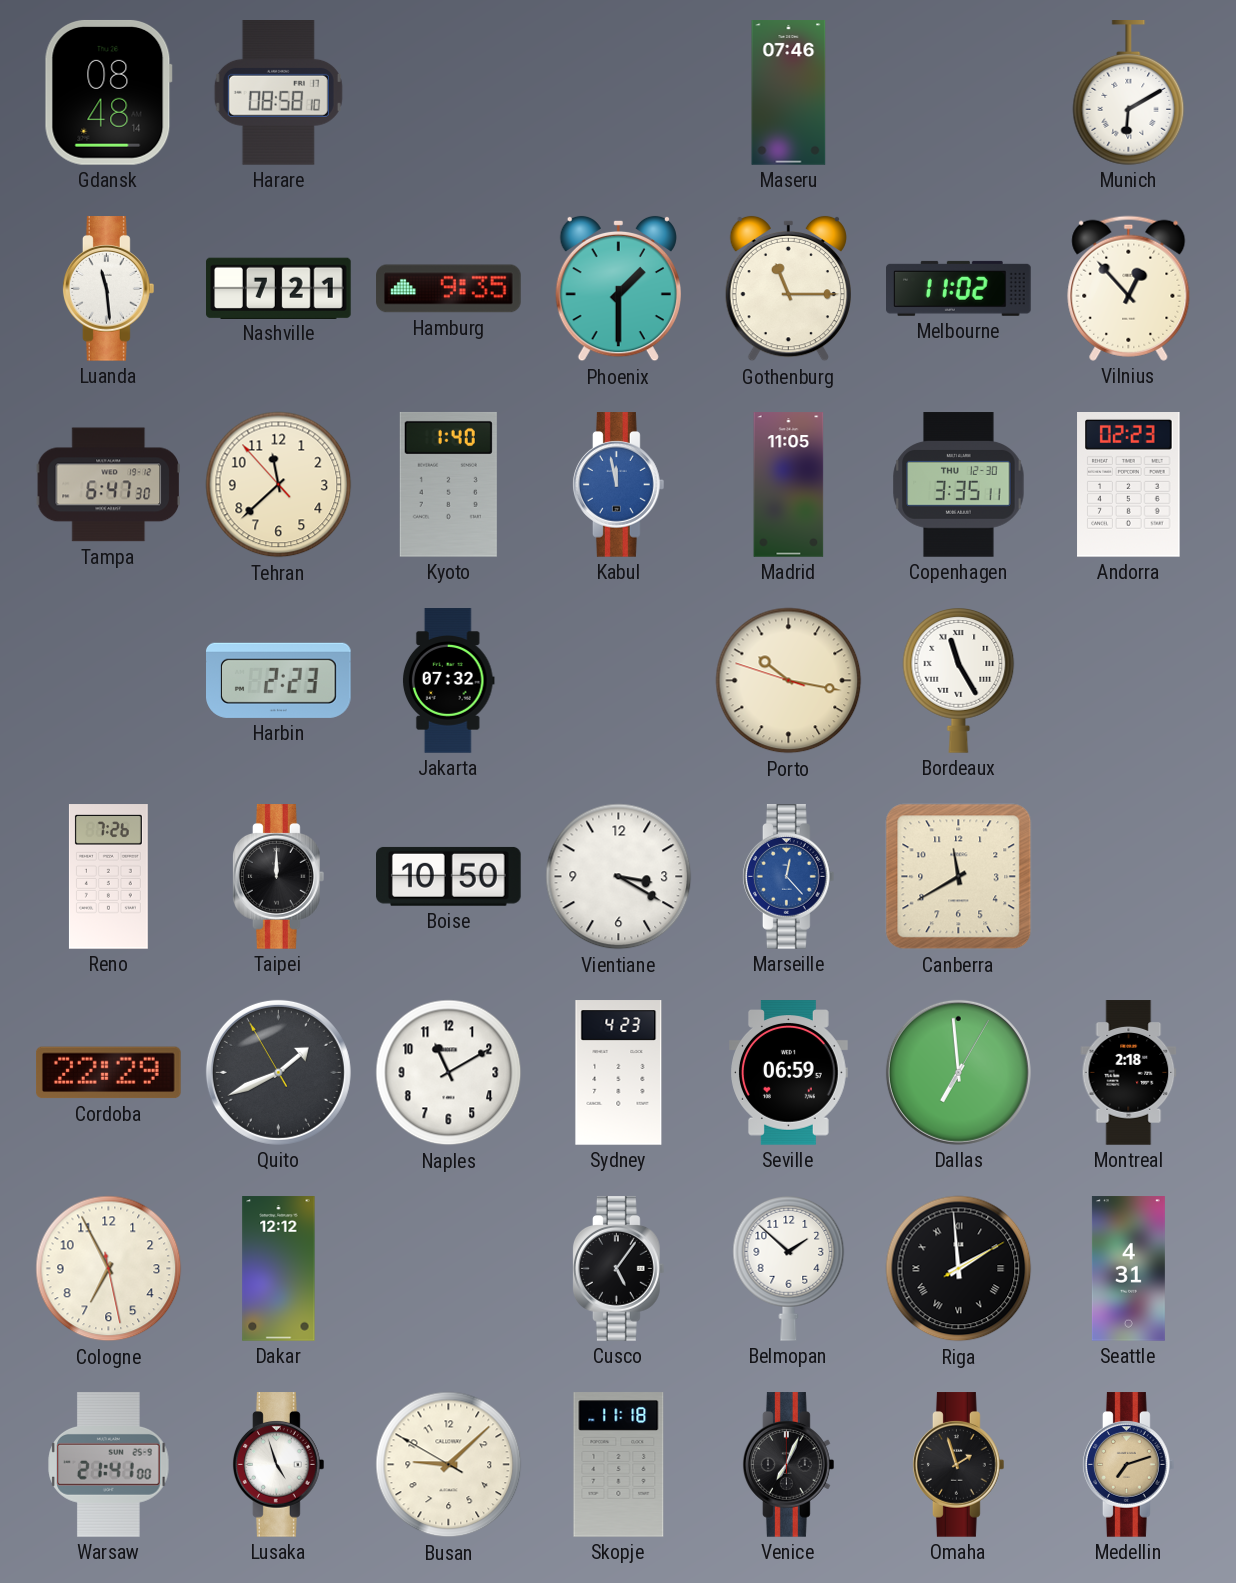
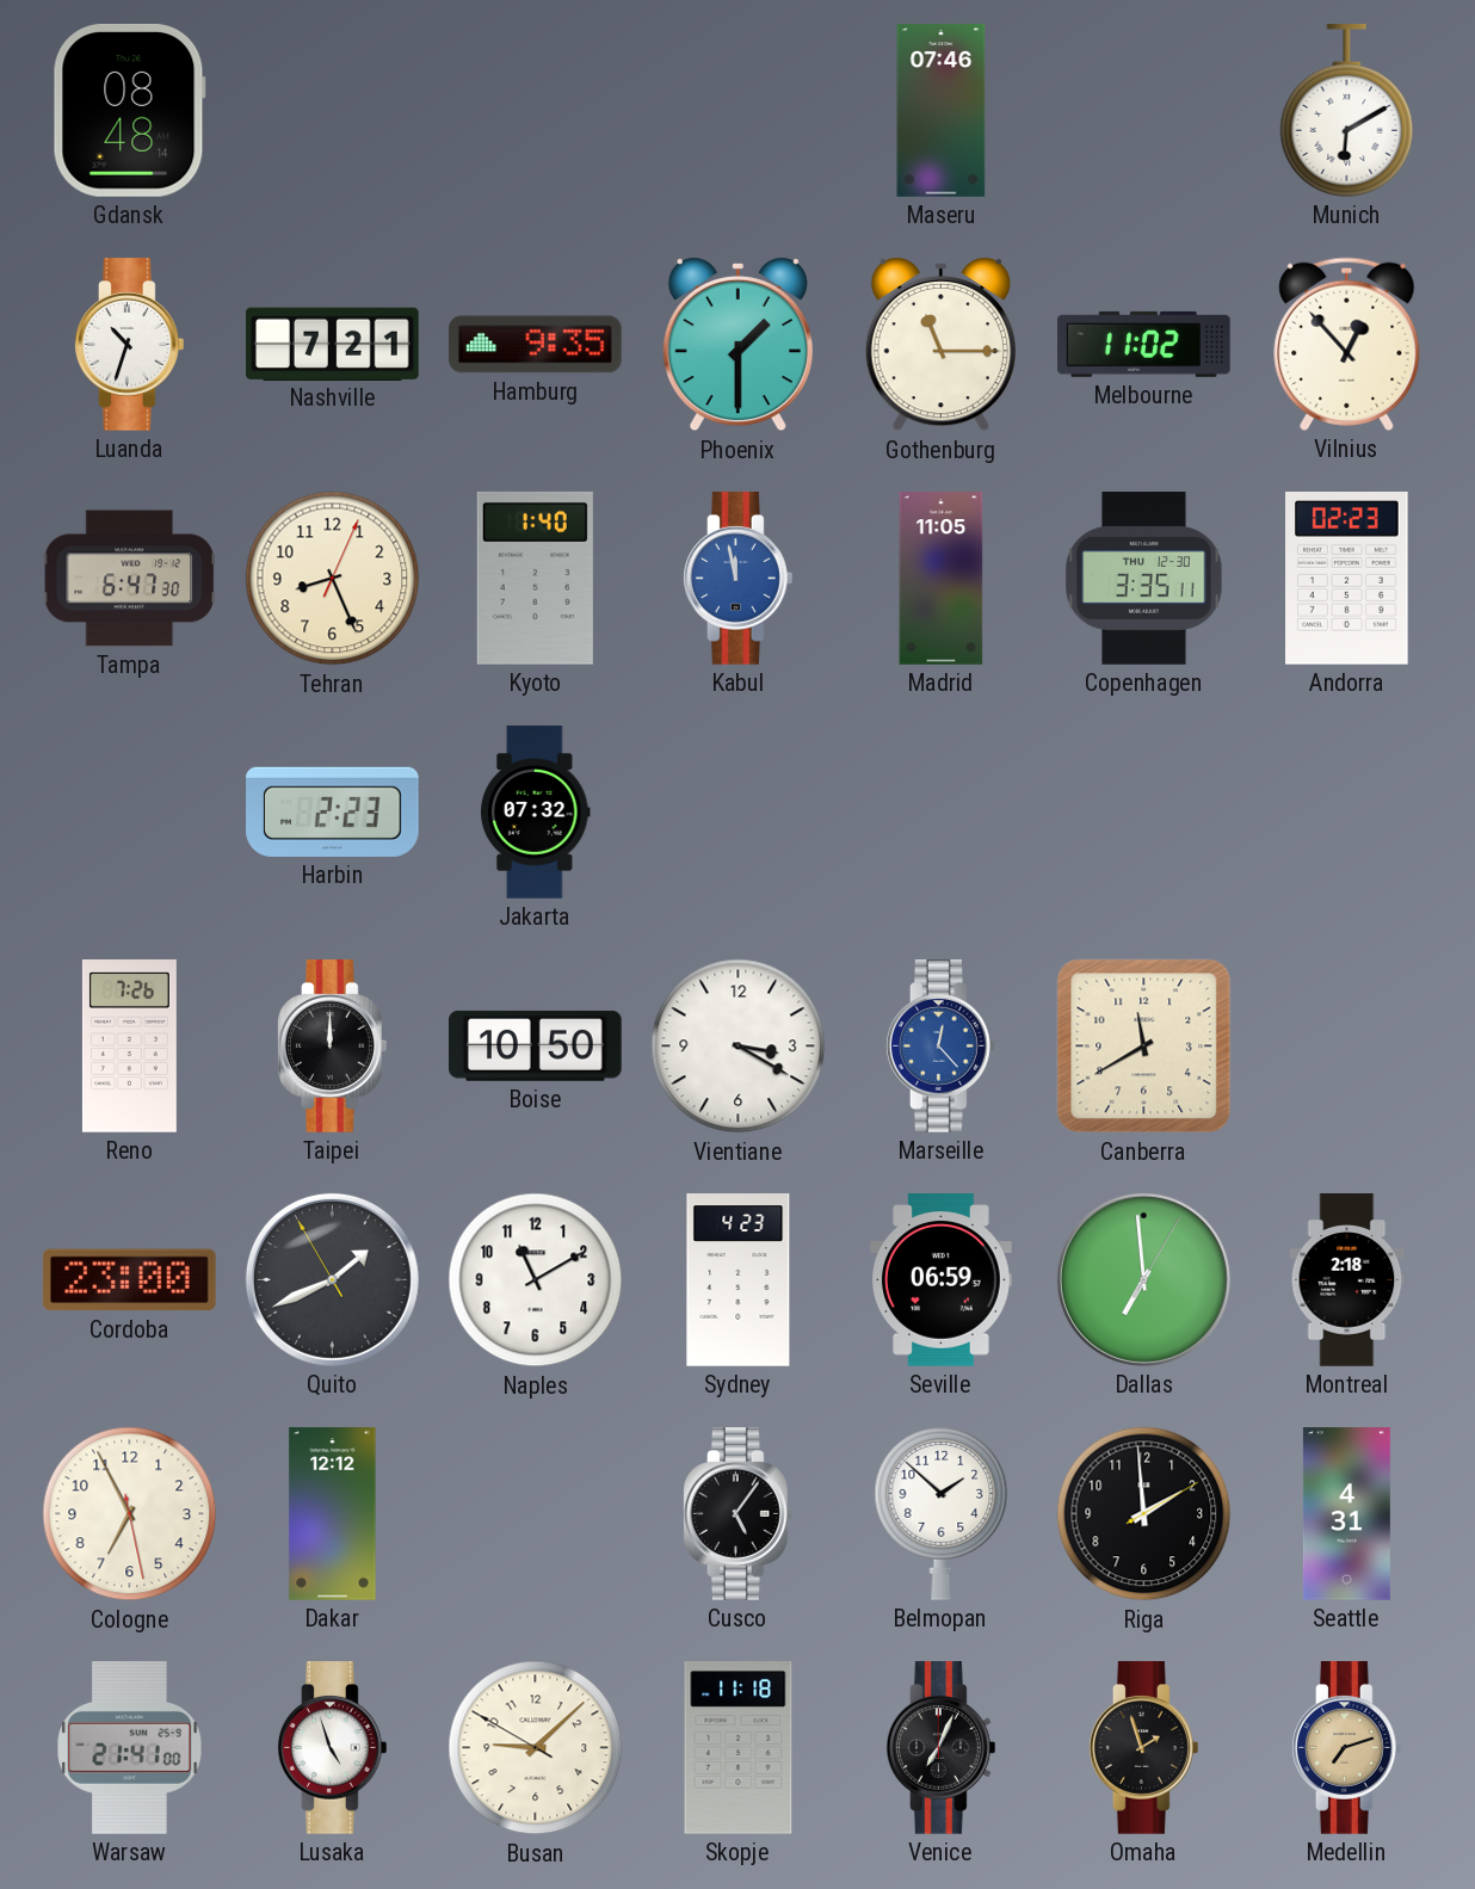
Harare: 08:58 -> none
Luanda: 11:29 -> 10:33
Tehran: 11:37 -> 8:26
Porto: 10:16 -> none
Bordeaux: 11:25 -> none
Cordoba: 22:29 -> 23:00
Riga numerals: Roman -> Arabic
